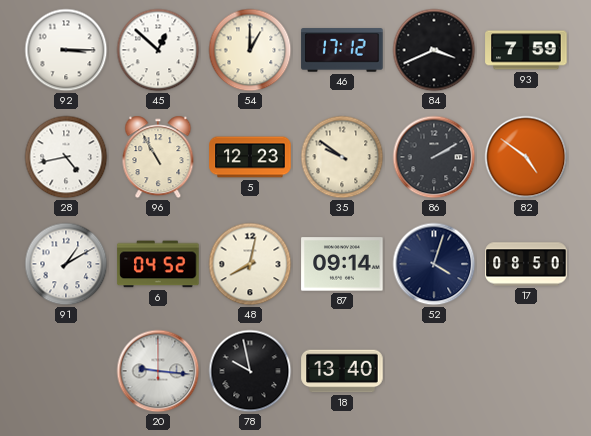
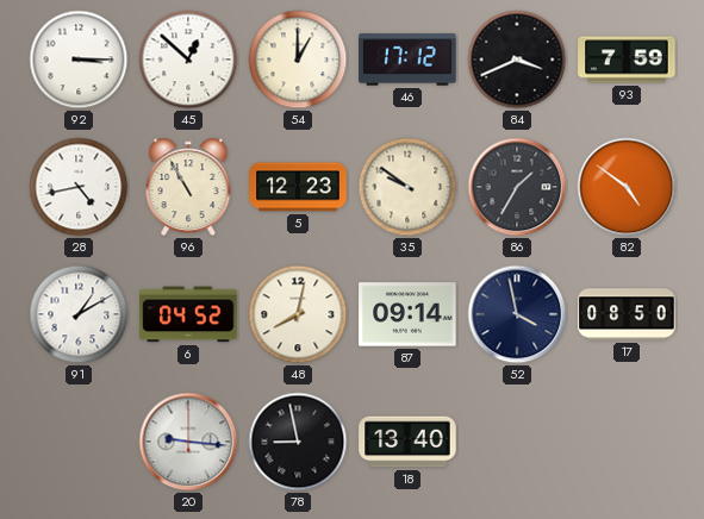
86: 2:10 -> 1:35
52: 4:03 -> 3:58
78: 9:58 -> 8:58
